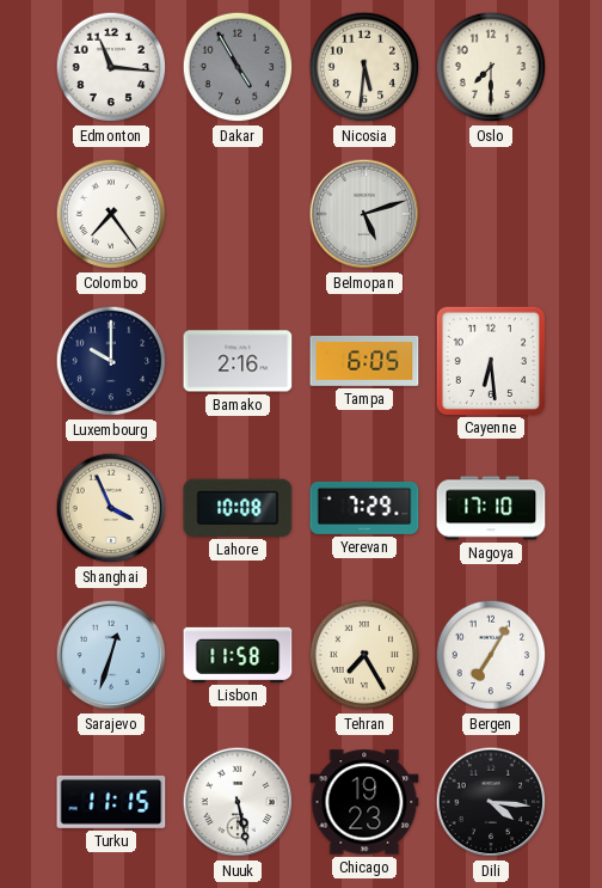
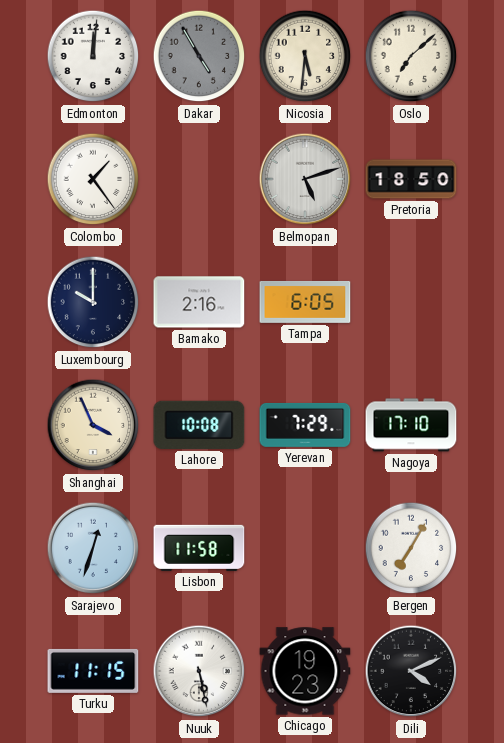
Edmonton: 11:16 -> 12:01
Oslo: 7:30 -> 7:08
Colombo: 7:24 -> 1:24
Pretoria: none -> 18:50
Cayenne: 6:29 -> none
Tehran: 7:25 -> none
Dili: 4:16 -> 4:11
